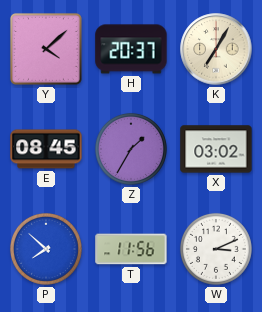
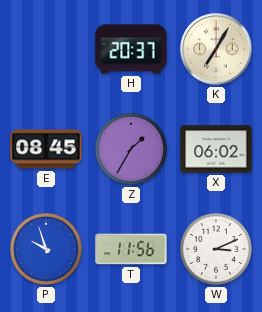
Y: 4:08 -> none
X: 03:02 -> 06:02
P: 7:52 -> 9:57
